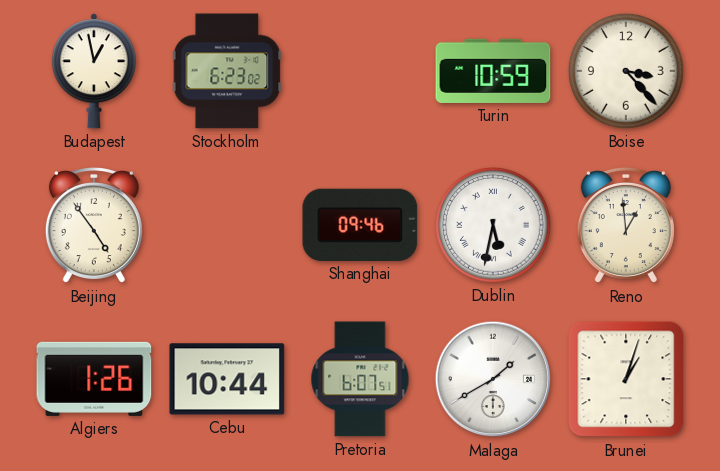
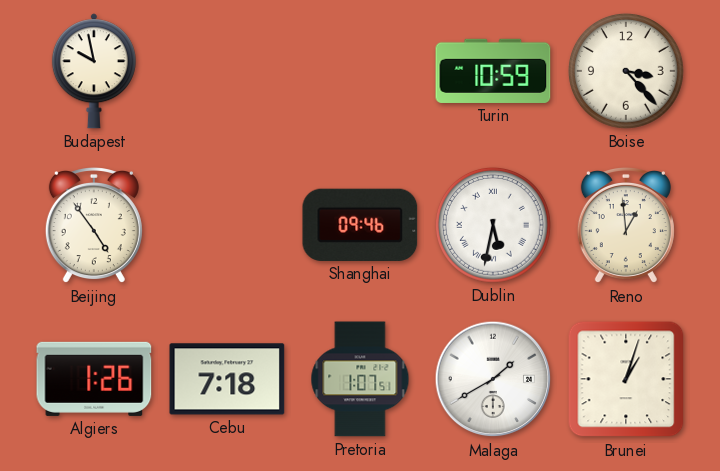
Budapest: 12:58 -> 9:58
Stockholm: 6:23 -> none
Cebu: 10:44 -> 7:18
Pretoria: 6:07 -> 1:07
